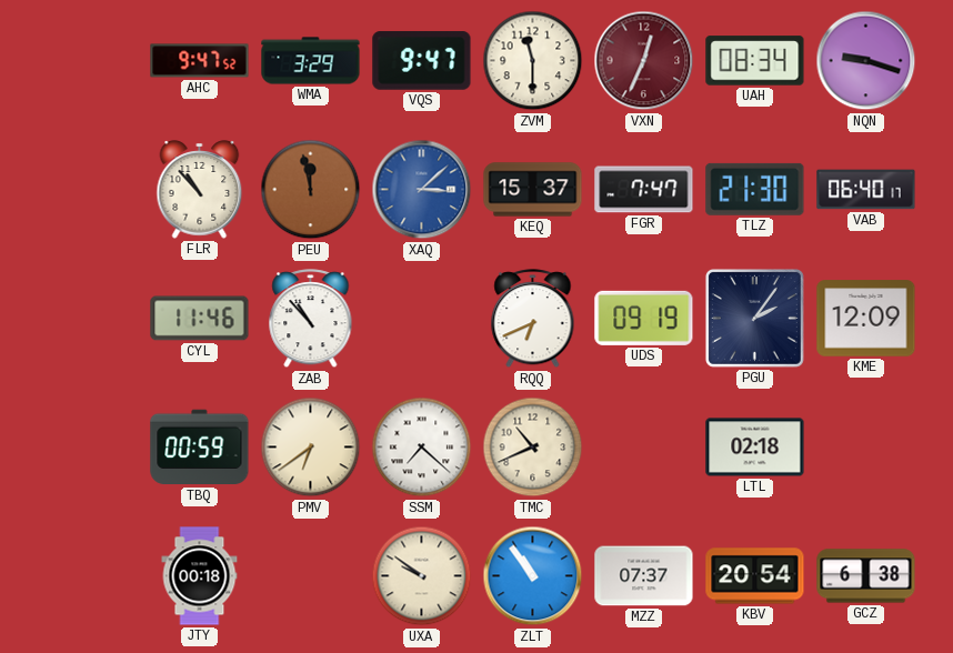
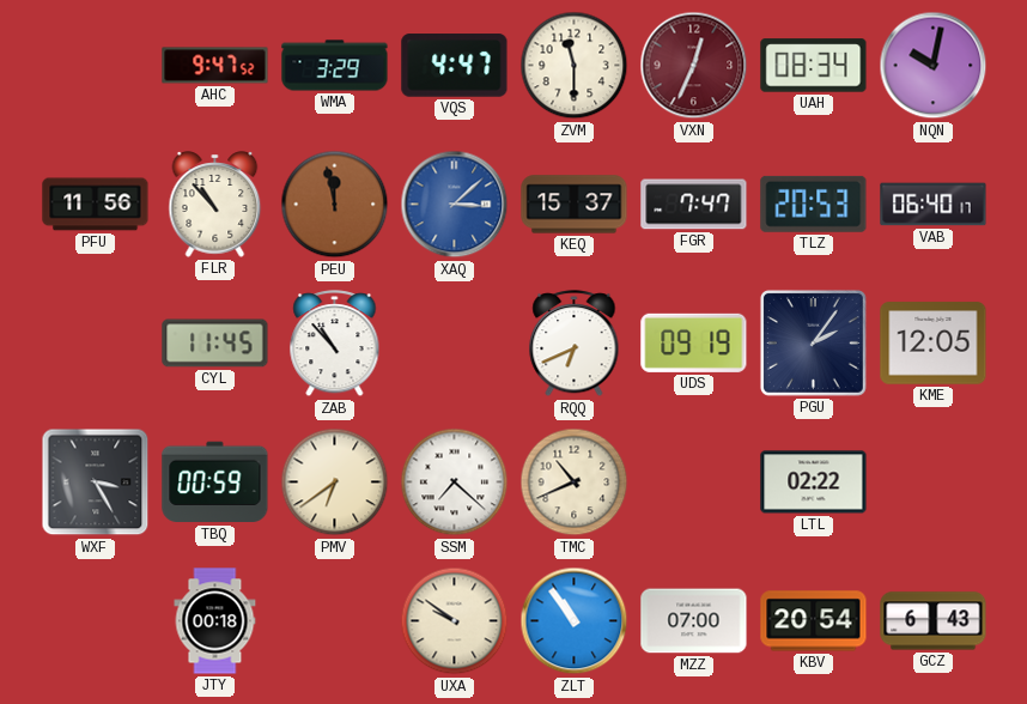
VQS: 9:47 -> 4:47
NQN: 9:18 -> 10:02
PFU: none -> 11:56
TLZ: 21:30 -> 20:53
CYL: 11:46 -> 11:45
KME: 12:09 -> 12:05
WXF: none -> 3:25
LTL: 02:18 -> 02:22
MZZ: 07:37 -> 07:00
GCZ: 6:38 -> 6:43
